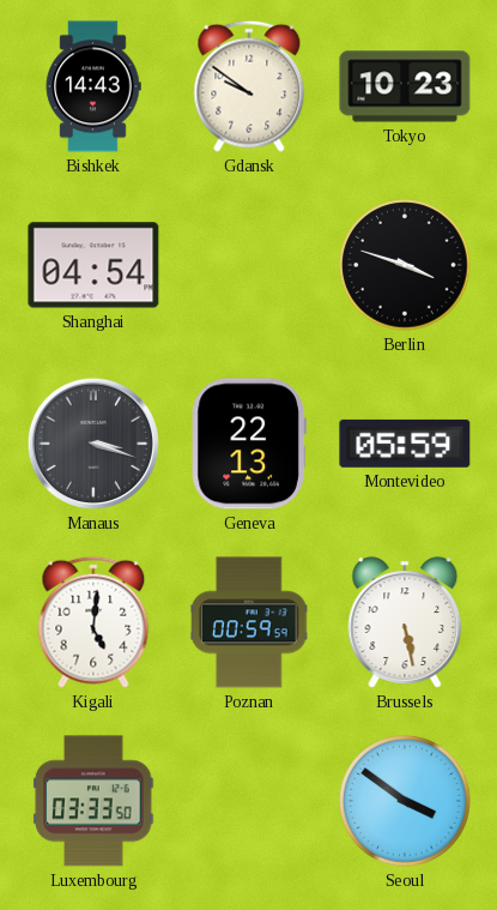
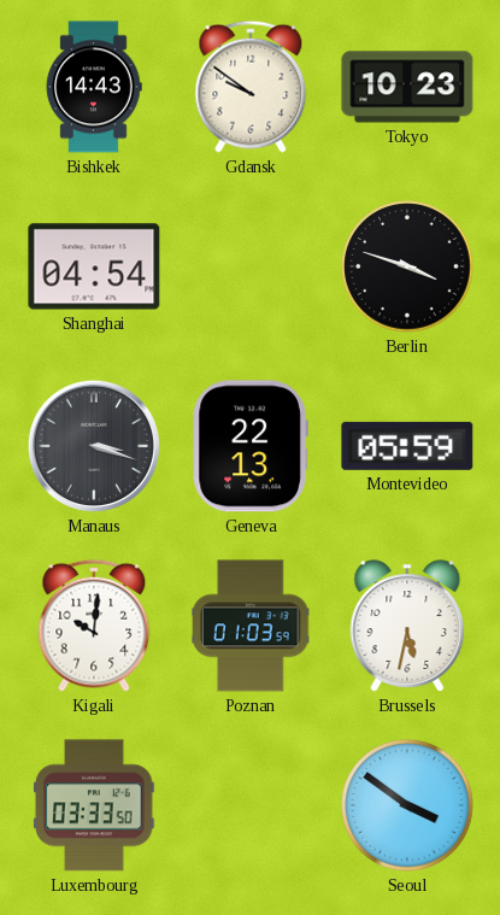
Kigali: 5:01 -> 10:01
Poznan: 00:59 -> 01:03
Brussels: 5:28 -> 5:32
